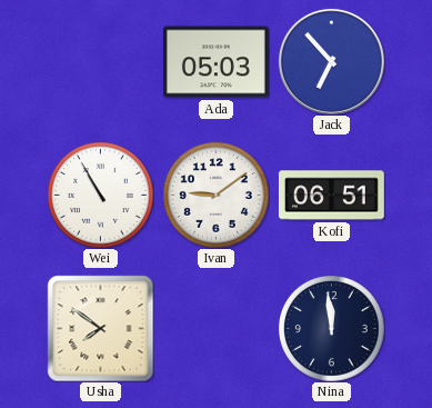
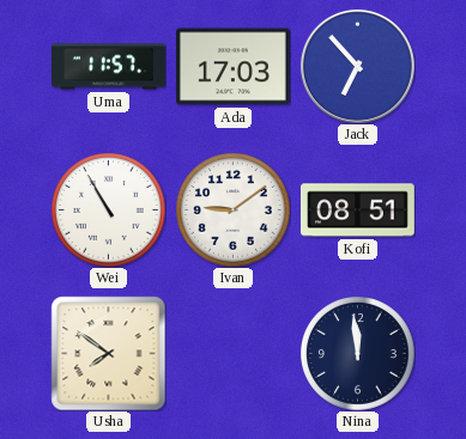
Uma: none -> 11:57
Ada: 05:03 -> 17:03
Kofi: 06:51 -> 08:51
